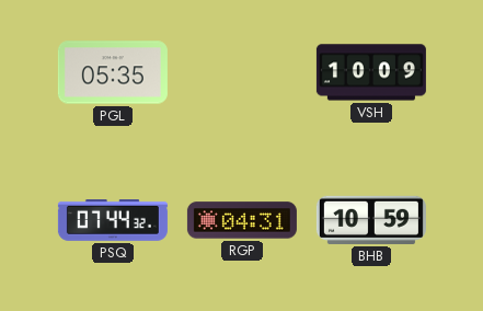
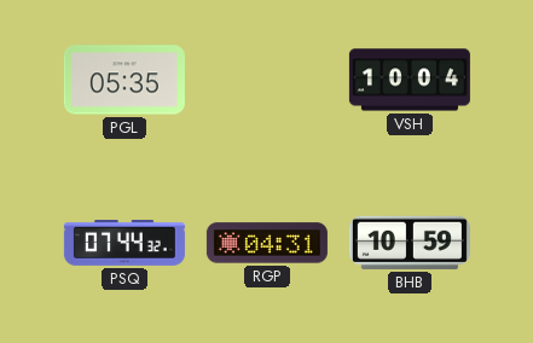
VSH: 10:09 -> 10:04
